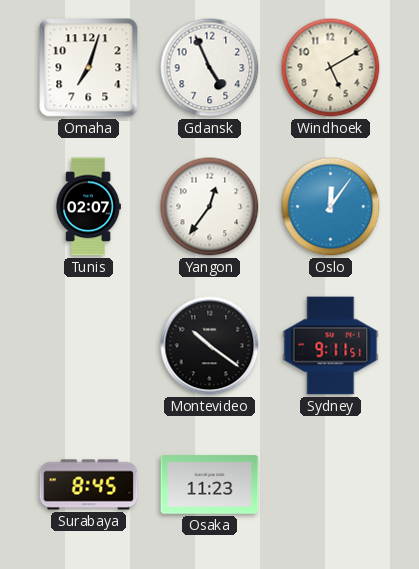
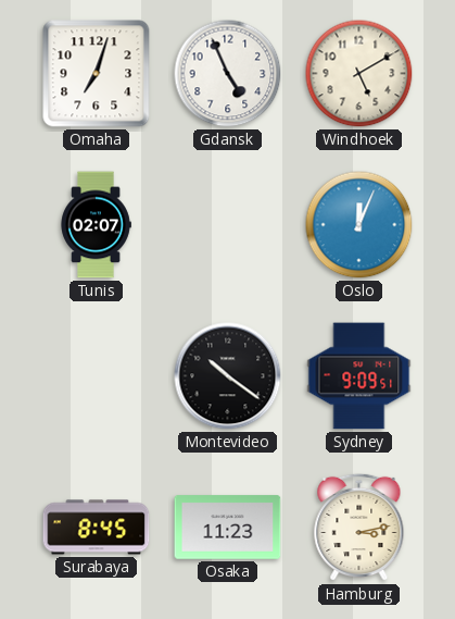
Yangon: 12:36 -> none
Oslo: 12:06 -> 12:04
Sydney: 9:11 -> 9:09
Hamburg: none -> 3:13
